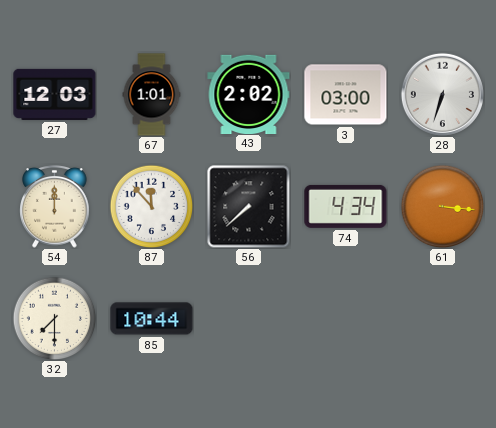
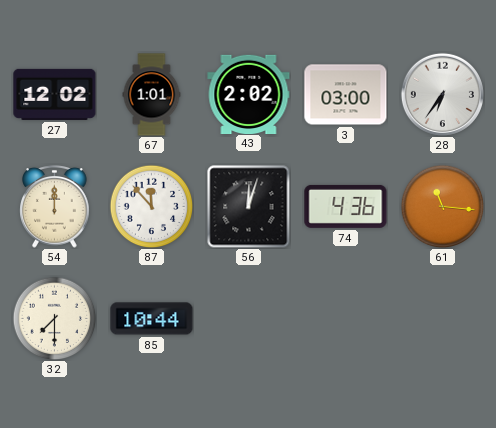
27: 12:03 -> 12:02
28: 6:33 -> 6:36
56: 7:38 -> 12:03
74: 4:34 -> 4:36
61: 3:16 -> 11:16
